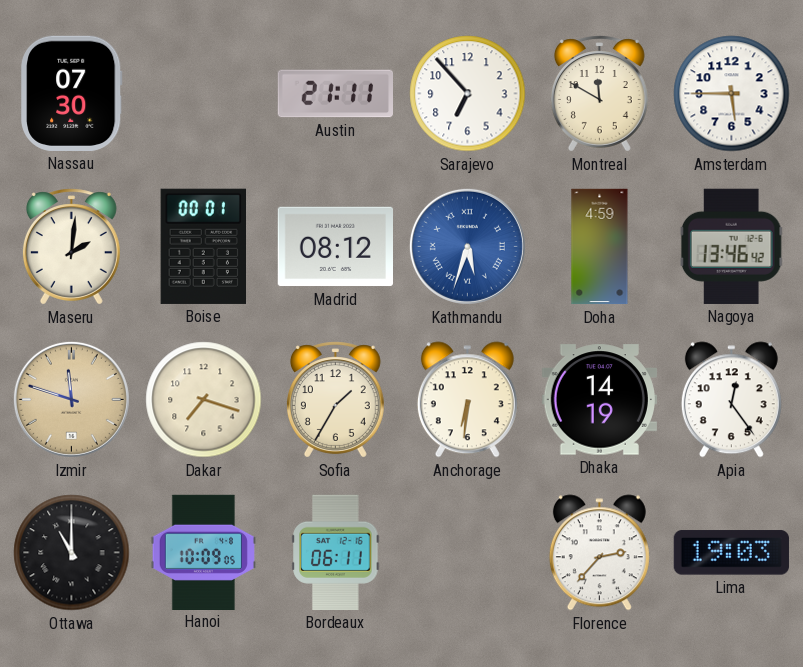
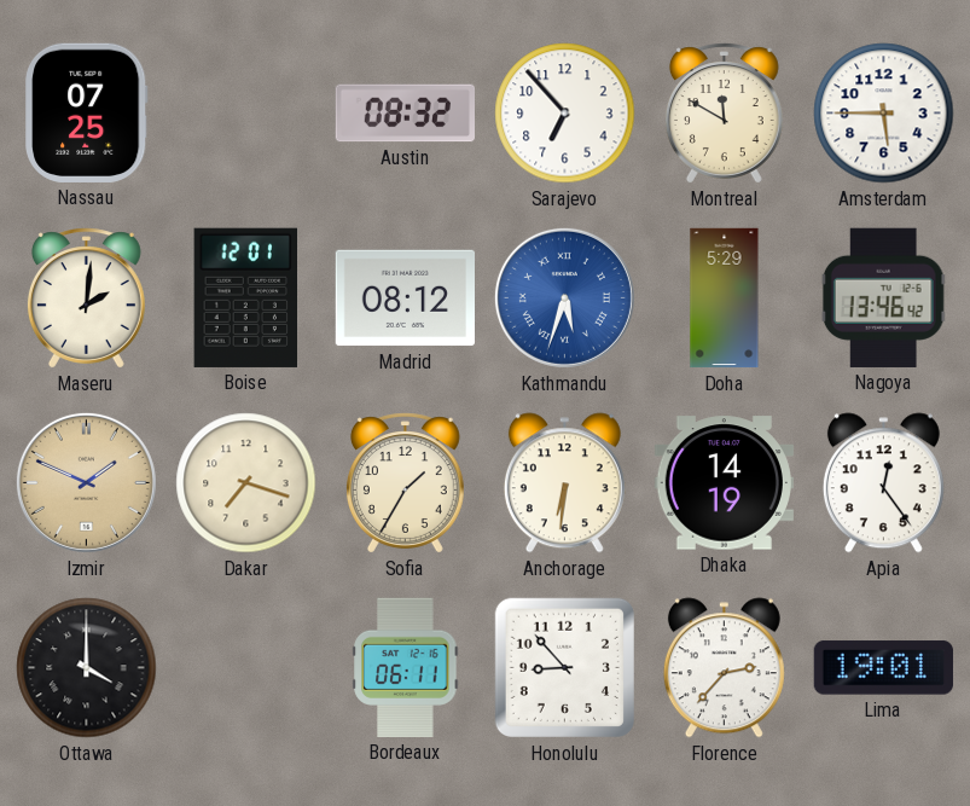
Nassau: 07:30 -> 07:25
Austin: 21:11 -> 08:32
Boise: 00:01 -> 12:01
Doha: 4:59 -> 5:29
Izmir: 11:48 -> 1:49
Ottawa: 11:00 -> 4:00
Hanoi: 10:09 -> none
Honolulu: none -> 8:53
Lima: 19:03 -> 19:01
